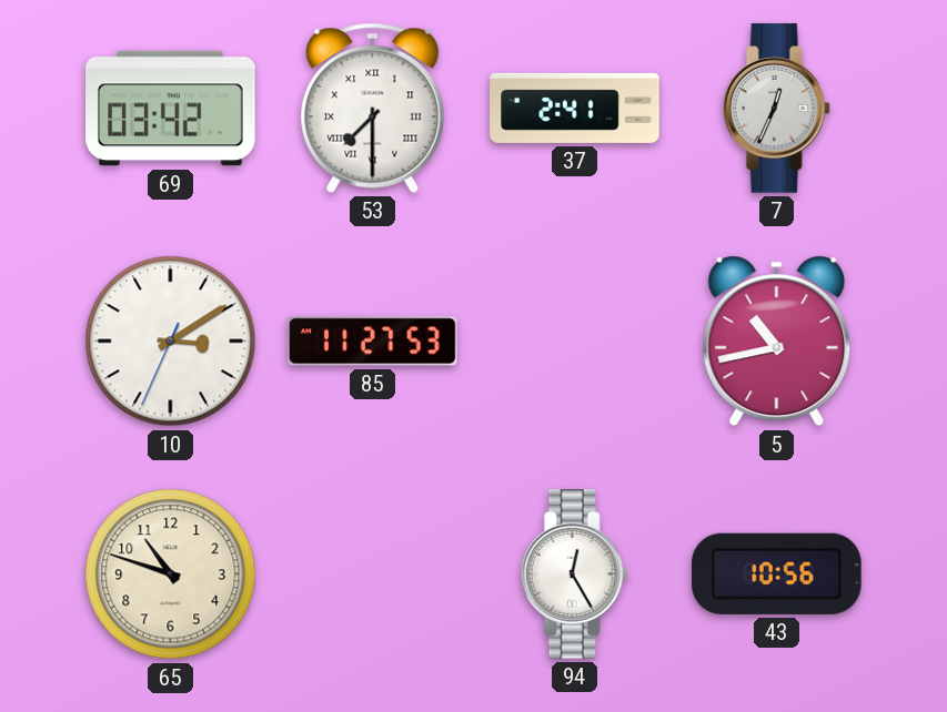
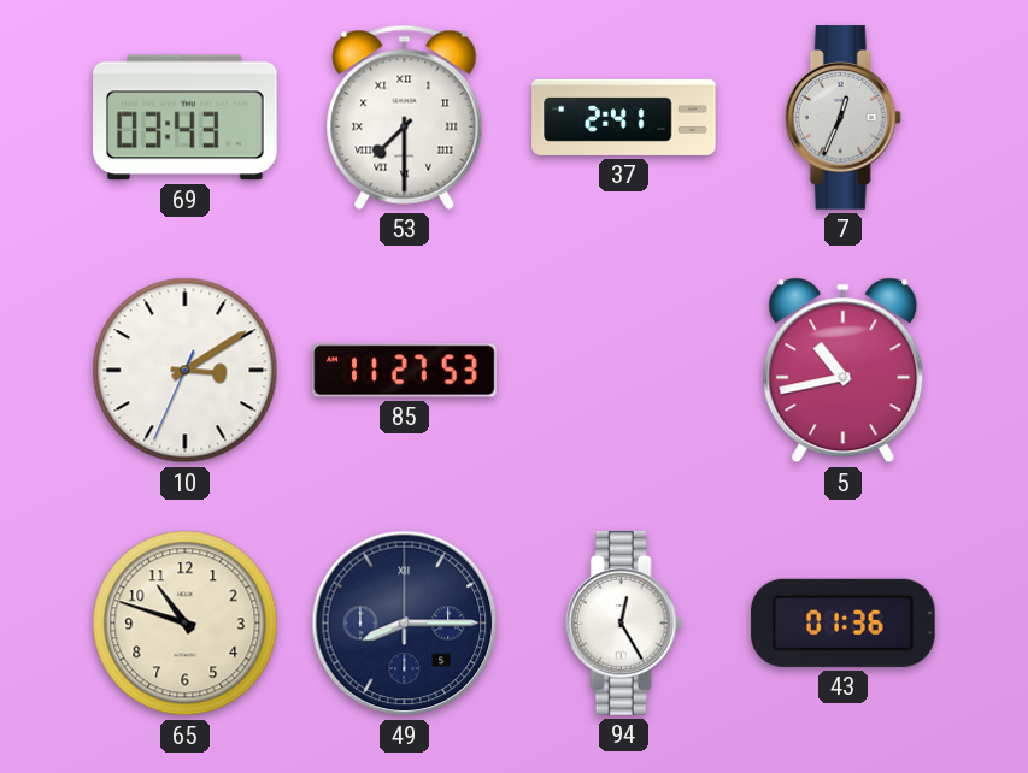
69: 03:42 -> 03:43
49: none -> 8:15
43: 10:56 -> 01:36
